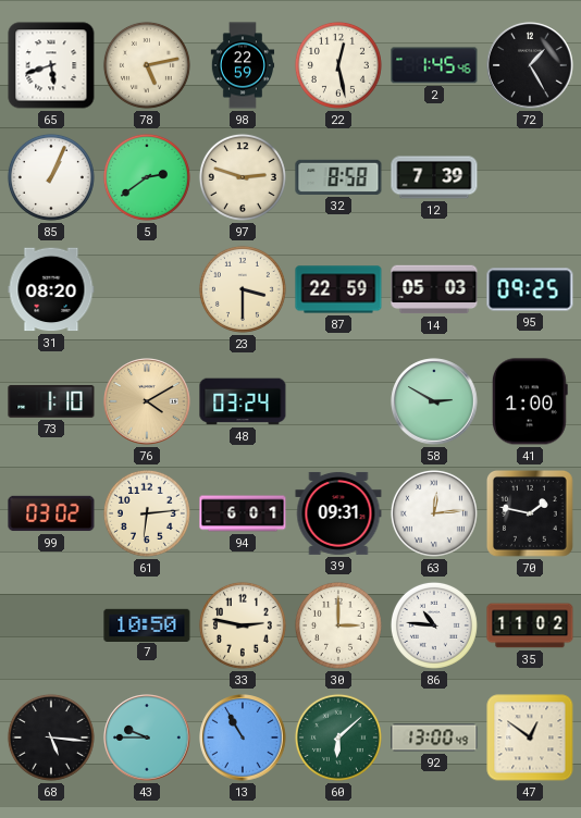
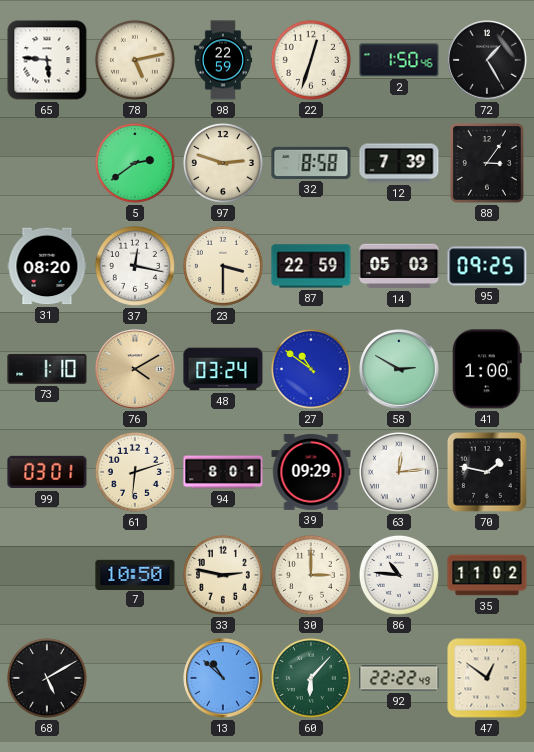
65: 5:42 -> 5:46
22: 12:28 -> 12:33
2: 1:45 -> 1:50
85: 1:04 -> none
88: none -> 3:06
37: none -> 12:17
27: none -> 10:51
99: 03:02 -> 03:01
61: 6:14 -> 6:12
94: 6:01 -> 8:01
39: 09:31 -> 09:29
68: 5:16 -> 5:10
43: 9:45 -> none
13: 10:55 -> 10:52
60: 6:08 -> 6:07
92: 13:00 -> 22:22
